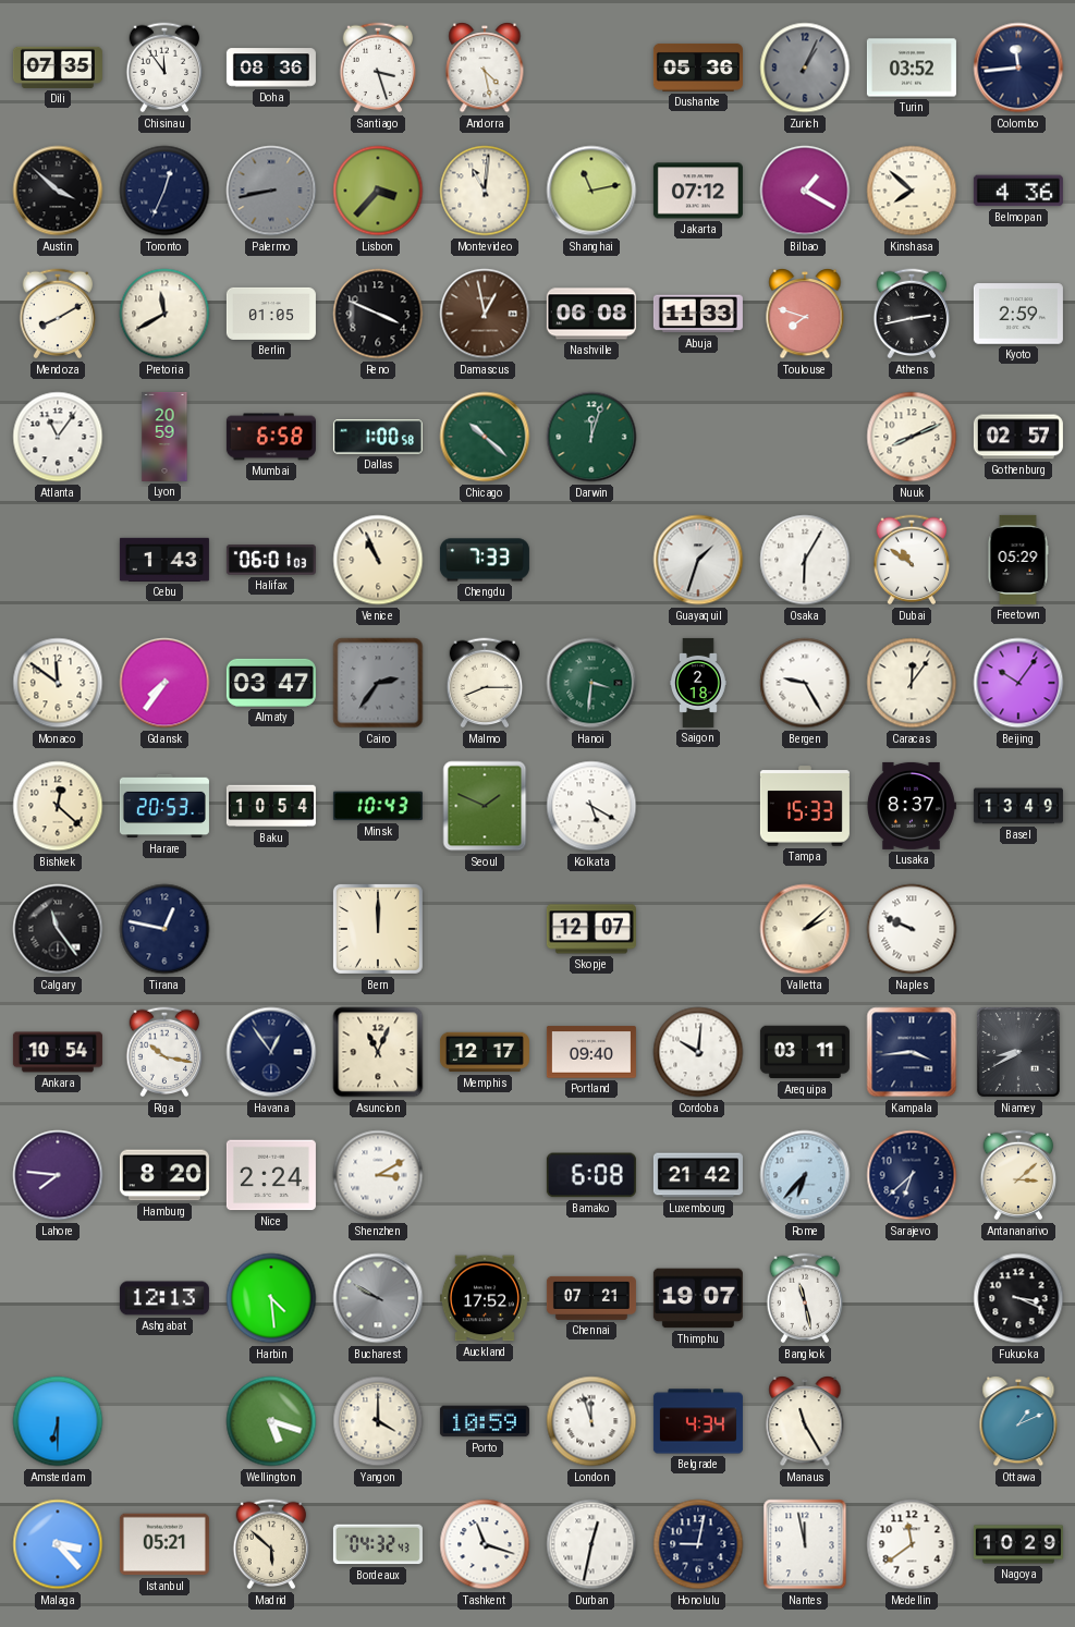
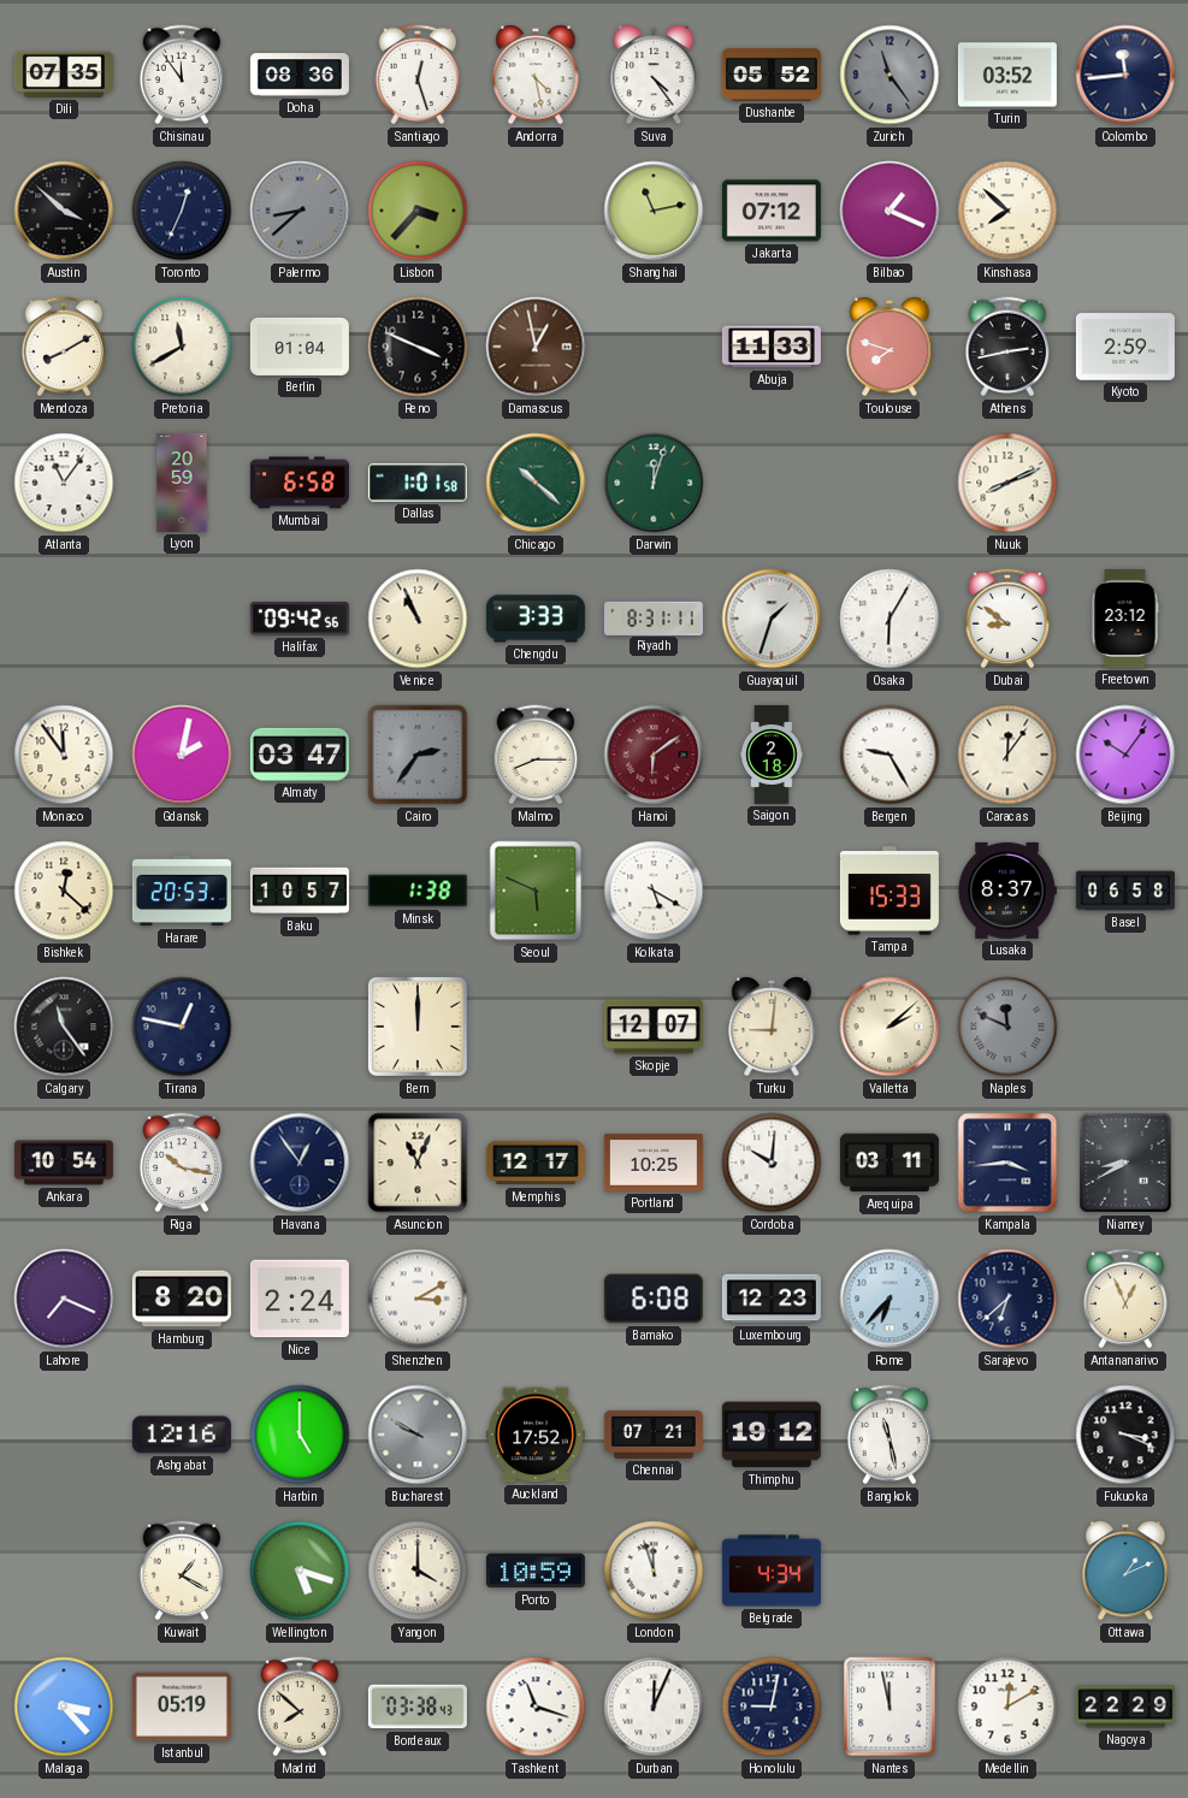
Santiago: 3:27 -> 12:27
Suva: none -> 4:24
Dushanbe: 05:36 -> 05:52
Zurich: 1:04 -> 11:24
Palermo: 8:43 -> 8:38
Montevideo: 11:01 -> none
Bilbao: 1:20 -> 1:19
Belmopan: 4:36 -> none
Berlin: 01:05 -> 01:04
Nashville: 06:08 -> none
Dallas: 1:00 -> 1:01
Gothenburg: 02:57 -> none
Cebu: 1:43 -> none
Halifax: 06:01 -> 09:42
Chengdu: 7:33 -> 3:33
Riyadh: none -> 8:31
Dubai: 10:51 -> 8:51
Freetown: 05:29 -> 23:12
Monaco: 11:51 -> 11:54
Gdansk: 7:36 -> 2:02
Hanoi: 3:31 -> 6:09
Hanoi dial: green -> burgundy
Baku: 10:54 -> 10:57
Minsk: 10:43 -> 1:38
Seoul: 1:49 -> 5:49
Basel: 13:49 -> 06:58
Turku: none -> 9:01
Naples: 9:49 -> 11:49
Naples dial: white -> grey
Portland: 09:40 -> 10:25
Lahore: 7:46 -> 7:19
Luxembourg: 21:42 -> 12:23
Antananarivo: 3:08 -> 12:56
Ashgabat: 12:13 -> 12:16
Harbin: 4:29 -> 5:00
Thimphu: 19:07 -> 19:12
Amsterdam: 6:30 -> none
Kuwait: none -> 1:20
Manaus: 11:25 -> none
Istanbul: 05:21 -> 05:19
Madrid: 5:52 -> 7:52
Bordeaux: 04:32 -> 03:38
Durban: 12:32 -> 12:04
Medellin: 11:39 -> 12:10
Nagoya: 10:29 -> 22:29
